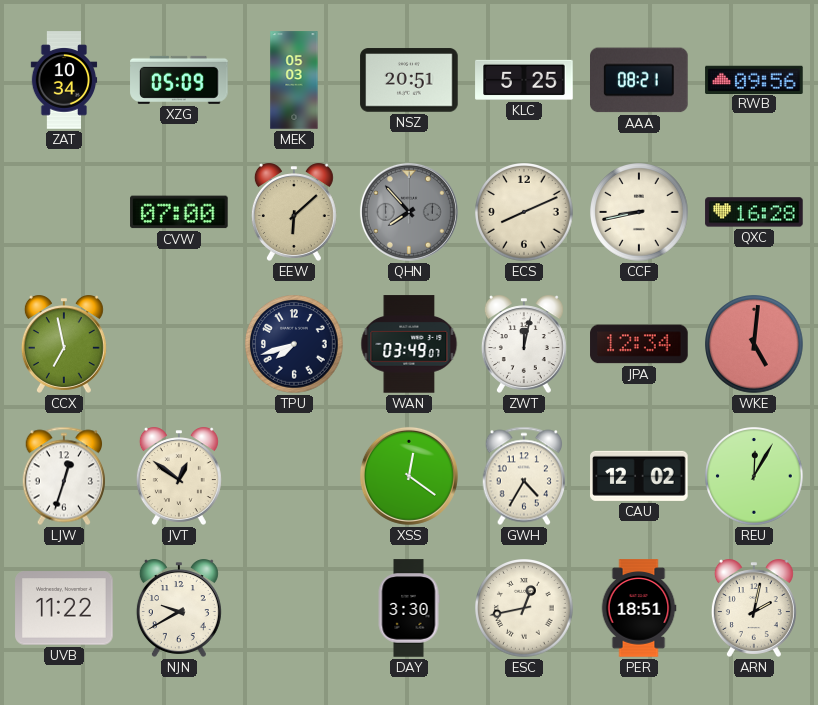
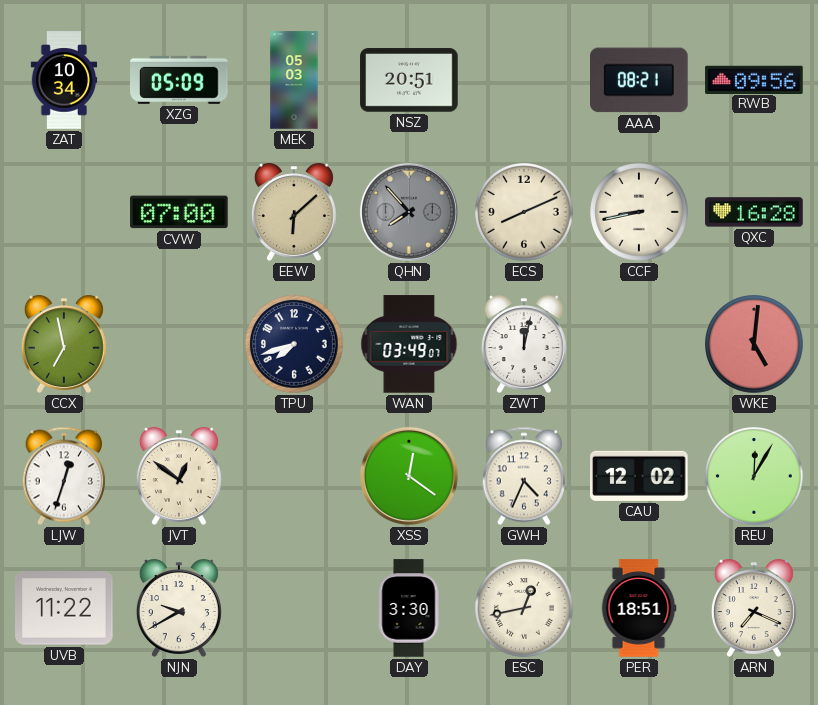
KLC: 5:25 -> none
JPA: 12:34 -> none
GWH: 4:35 -> 4:34
ARN: 2:02 -> 7:19
